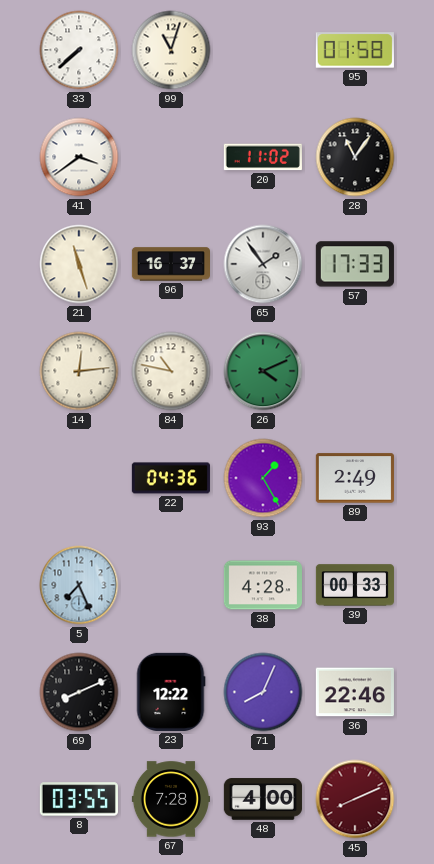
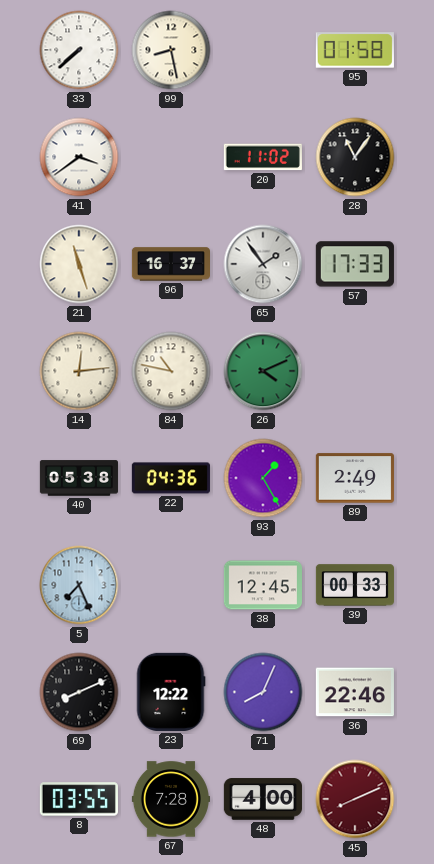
99: 11:03 -> 8:28
40: none -> 05:38
38: 4:28 -> 12:45
